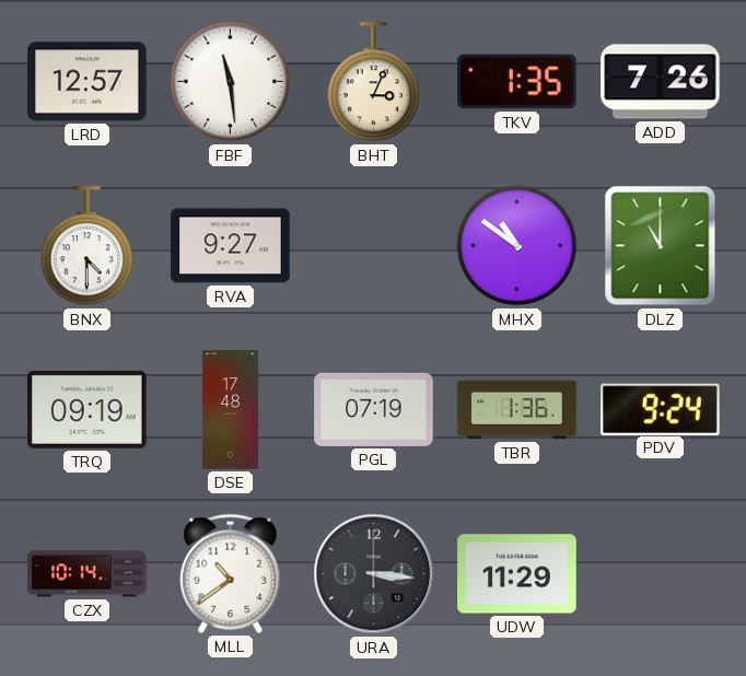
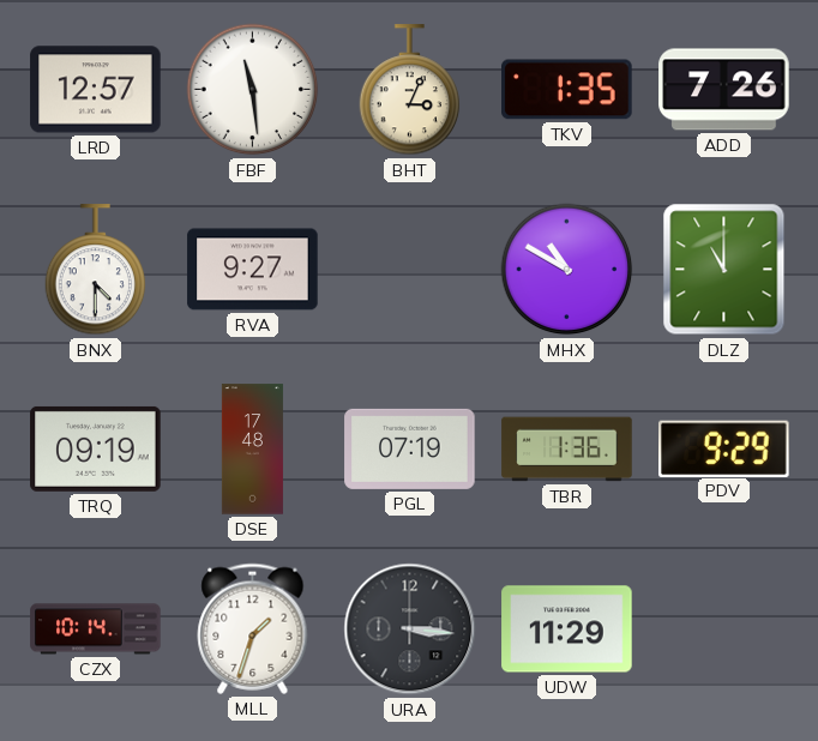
MHX: 10:51 -> 10:50
PDV: 9:24 -> 9:29
MLL: 10:39 -> 1:33
